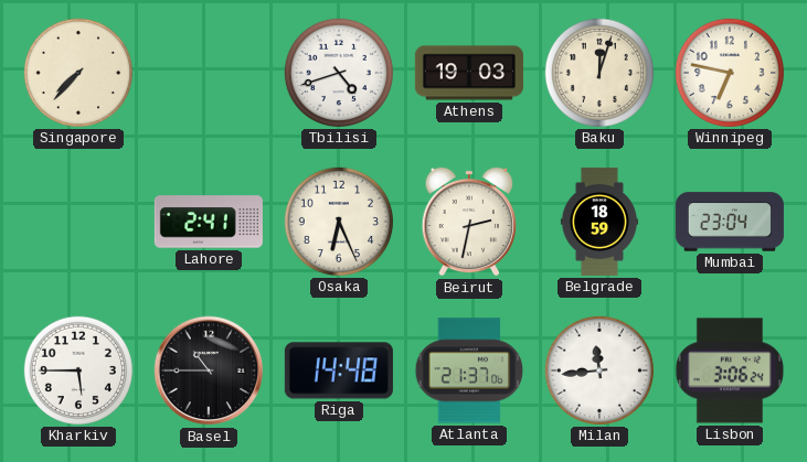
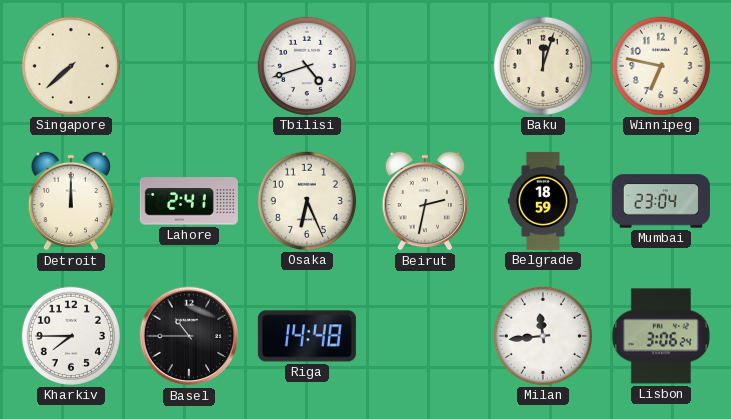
Singapore: 7:37 -> 7:38
Athens: 19:03 -> none
Detroit: none -> 12:00
Kharkiv: 5:45 -> 7:45
Atlanta: 21:37 -> none
